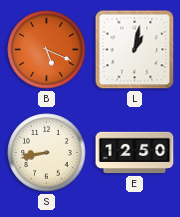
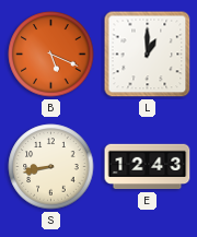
L: 1:02 -> 1:00
E: 12:50 -> 12:43
